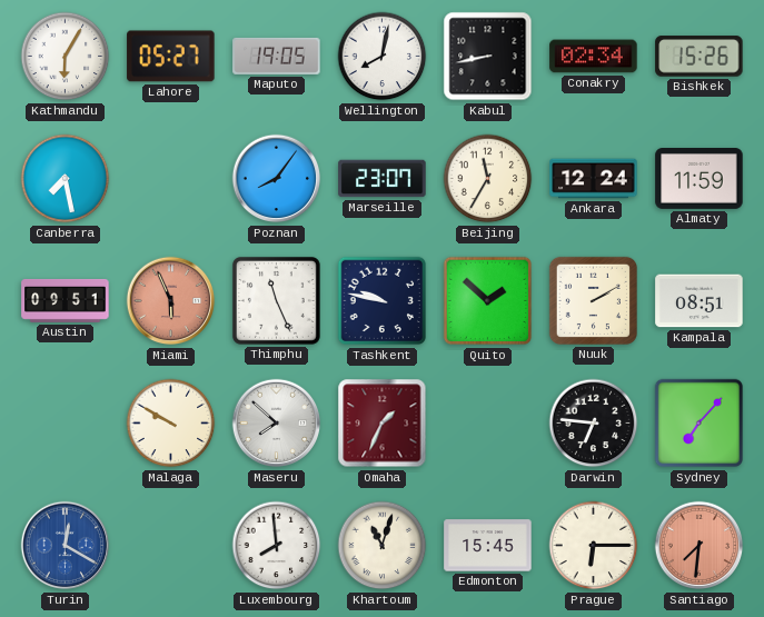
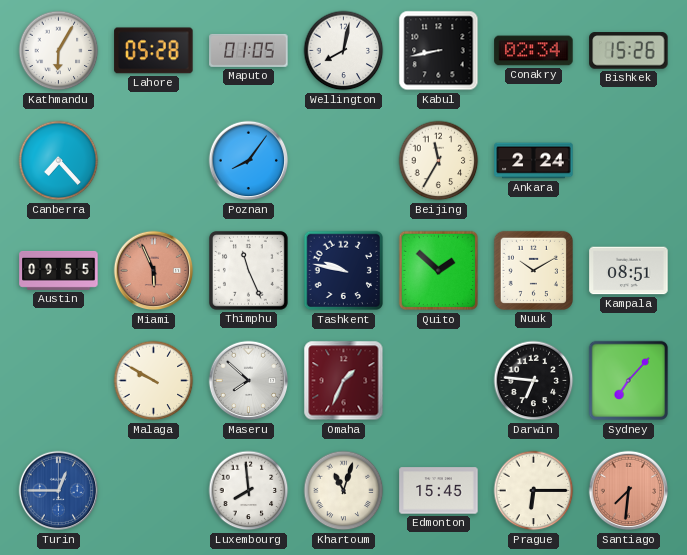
Lahore: 05:27 -> 05:28
Maputo: 19:05 -> 01:05
Canberra: 7:28 -> 7:23
Marseille: 23:07 -> none
Ankara: 12:24 -> 2:24
Almaty: 11:59 -> none
Austin: 09:51 -> 09:55
Nuuk: 2:10 -> 10:10
Turin: 12:20 -> 12:45
